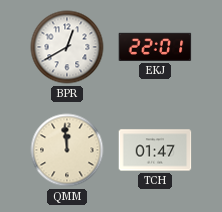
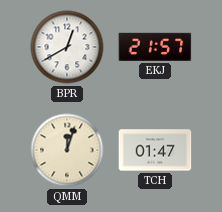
EKJ: 22:01 -> 21:57
QMM: 11:59 -> 12:03
